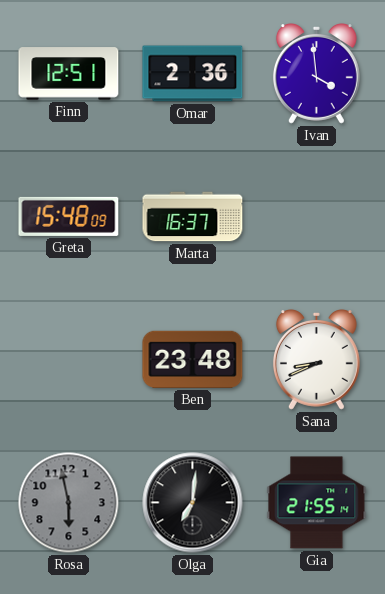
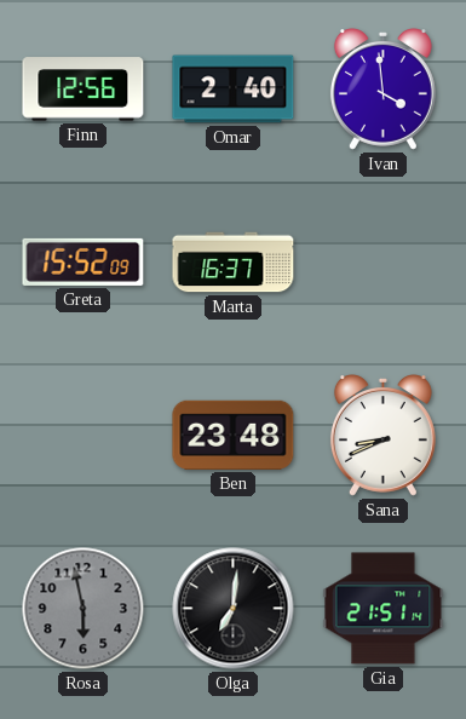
Finn: 12:51 -> 12:56
Omar: 2:36 -> 2:40
Greta: 15:48 -> 15:52
Gia: 21:55 -> 21:51
